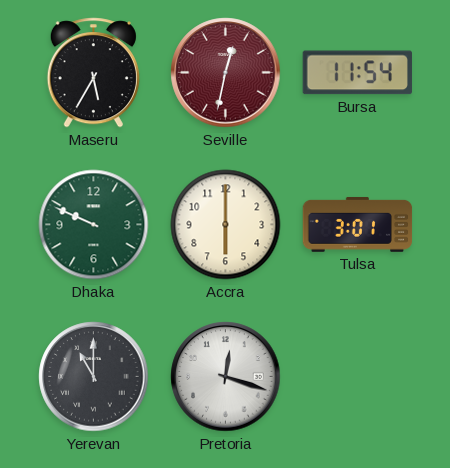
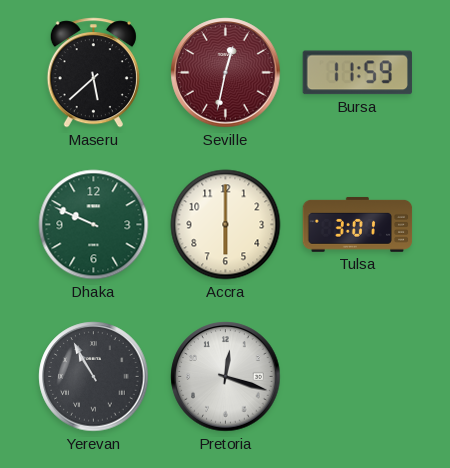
Maseru: 5:35 -> 5:38
Bursa: 11:54 -> 11:59
Yerevan: 11:00 -> 10:55
